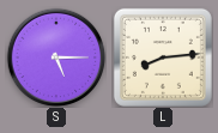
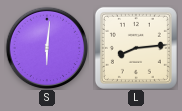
S: 5:15 -> 6:01
